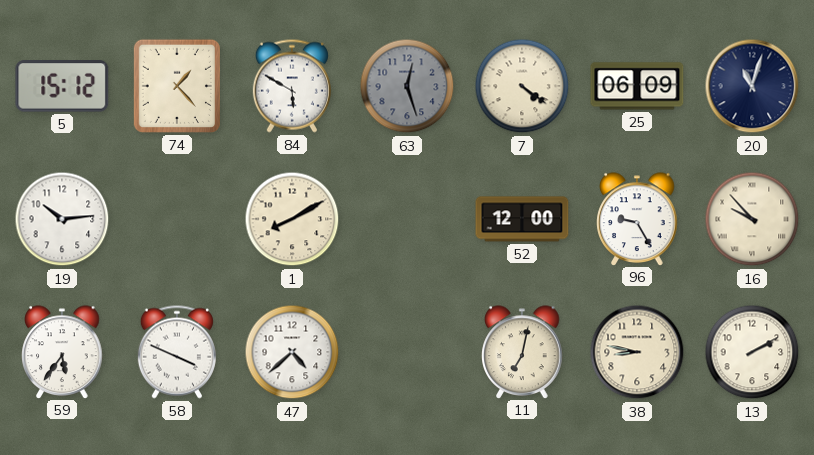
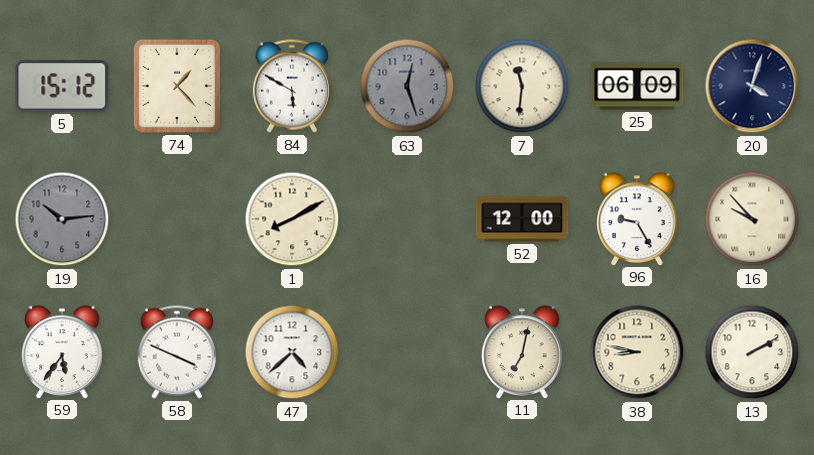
7: 4:21 -> 11:31
20: 11:03 -> 4:03
19 dial: white -> grey
